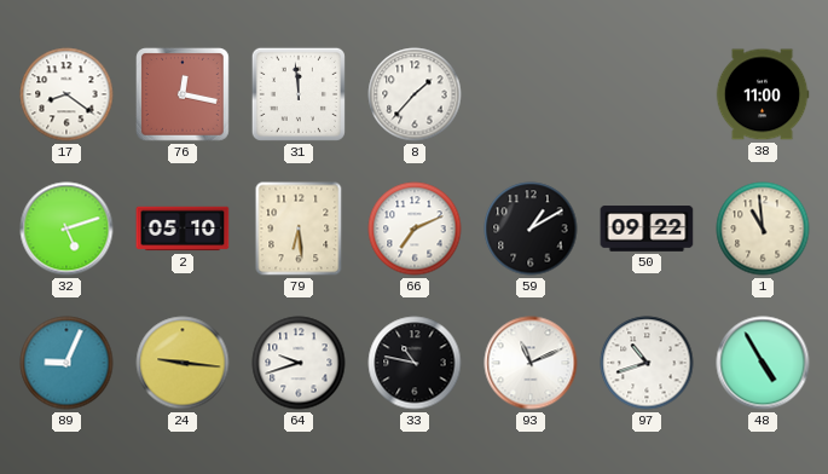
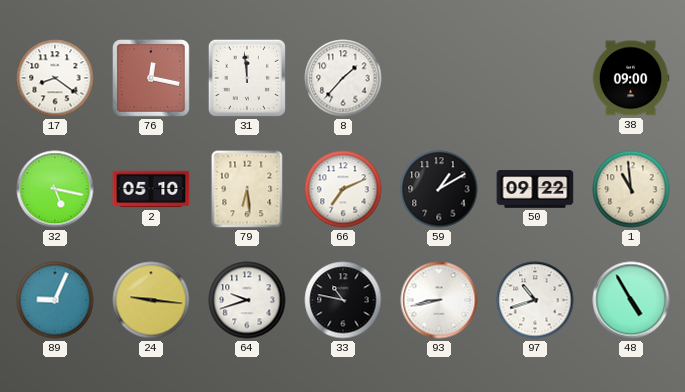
38: 11:00 -> 09:00
32: 5:12 -> 5:17
93: 11:11 -> 8:43
